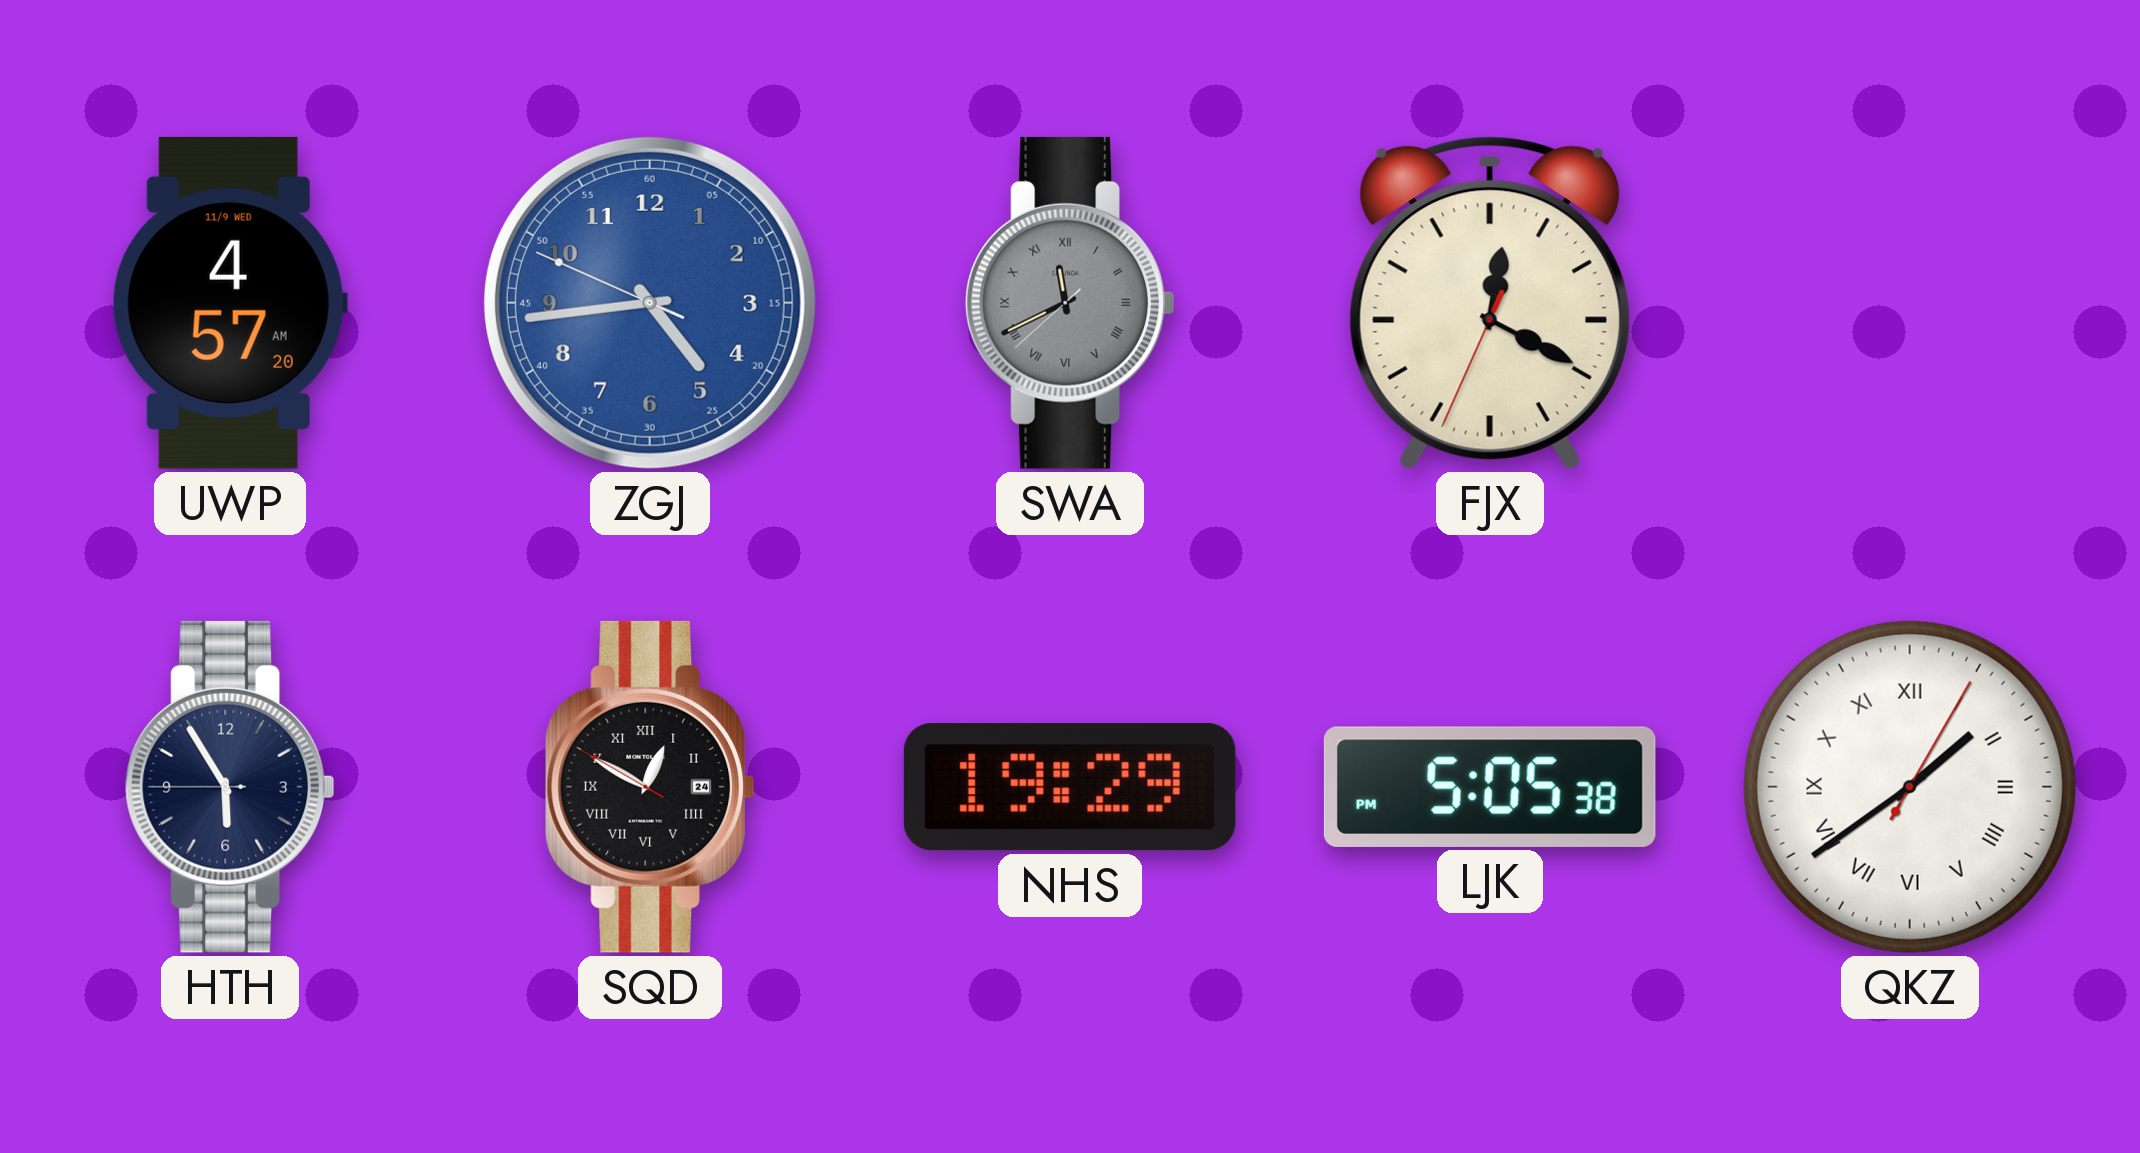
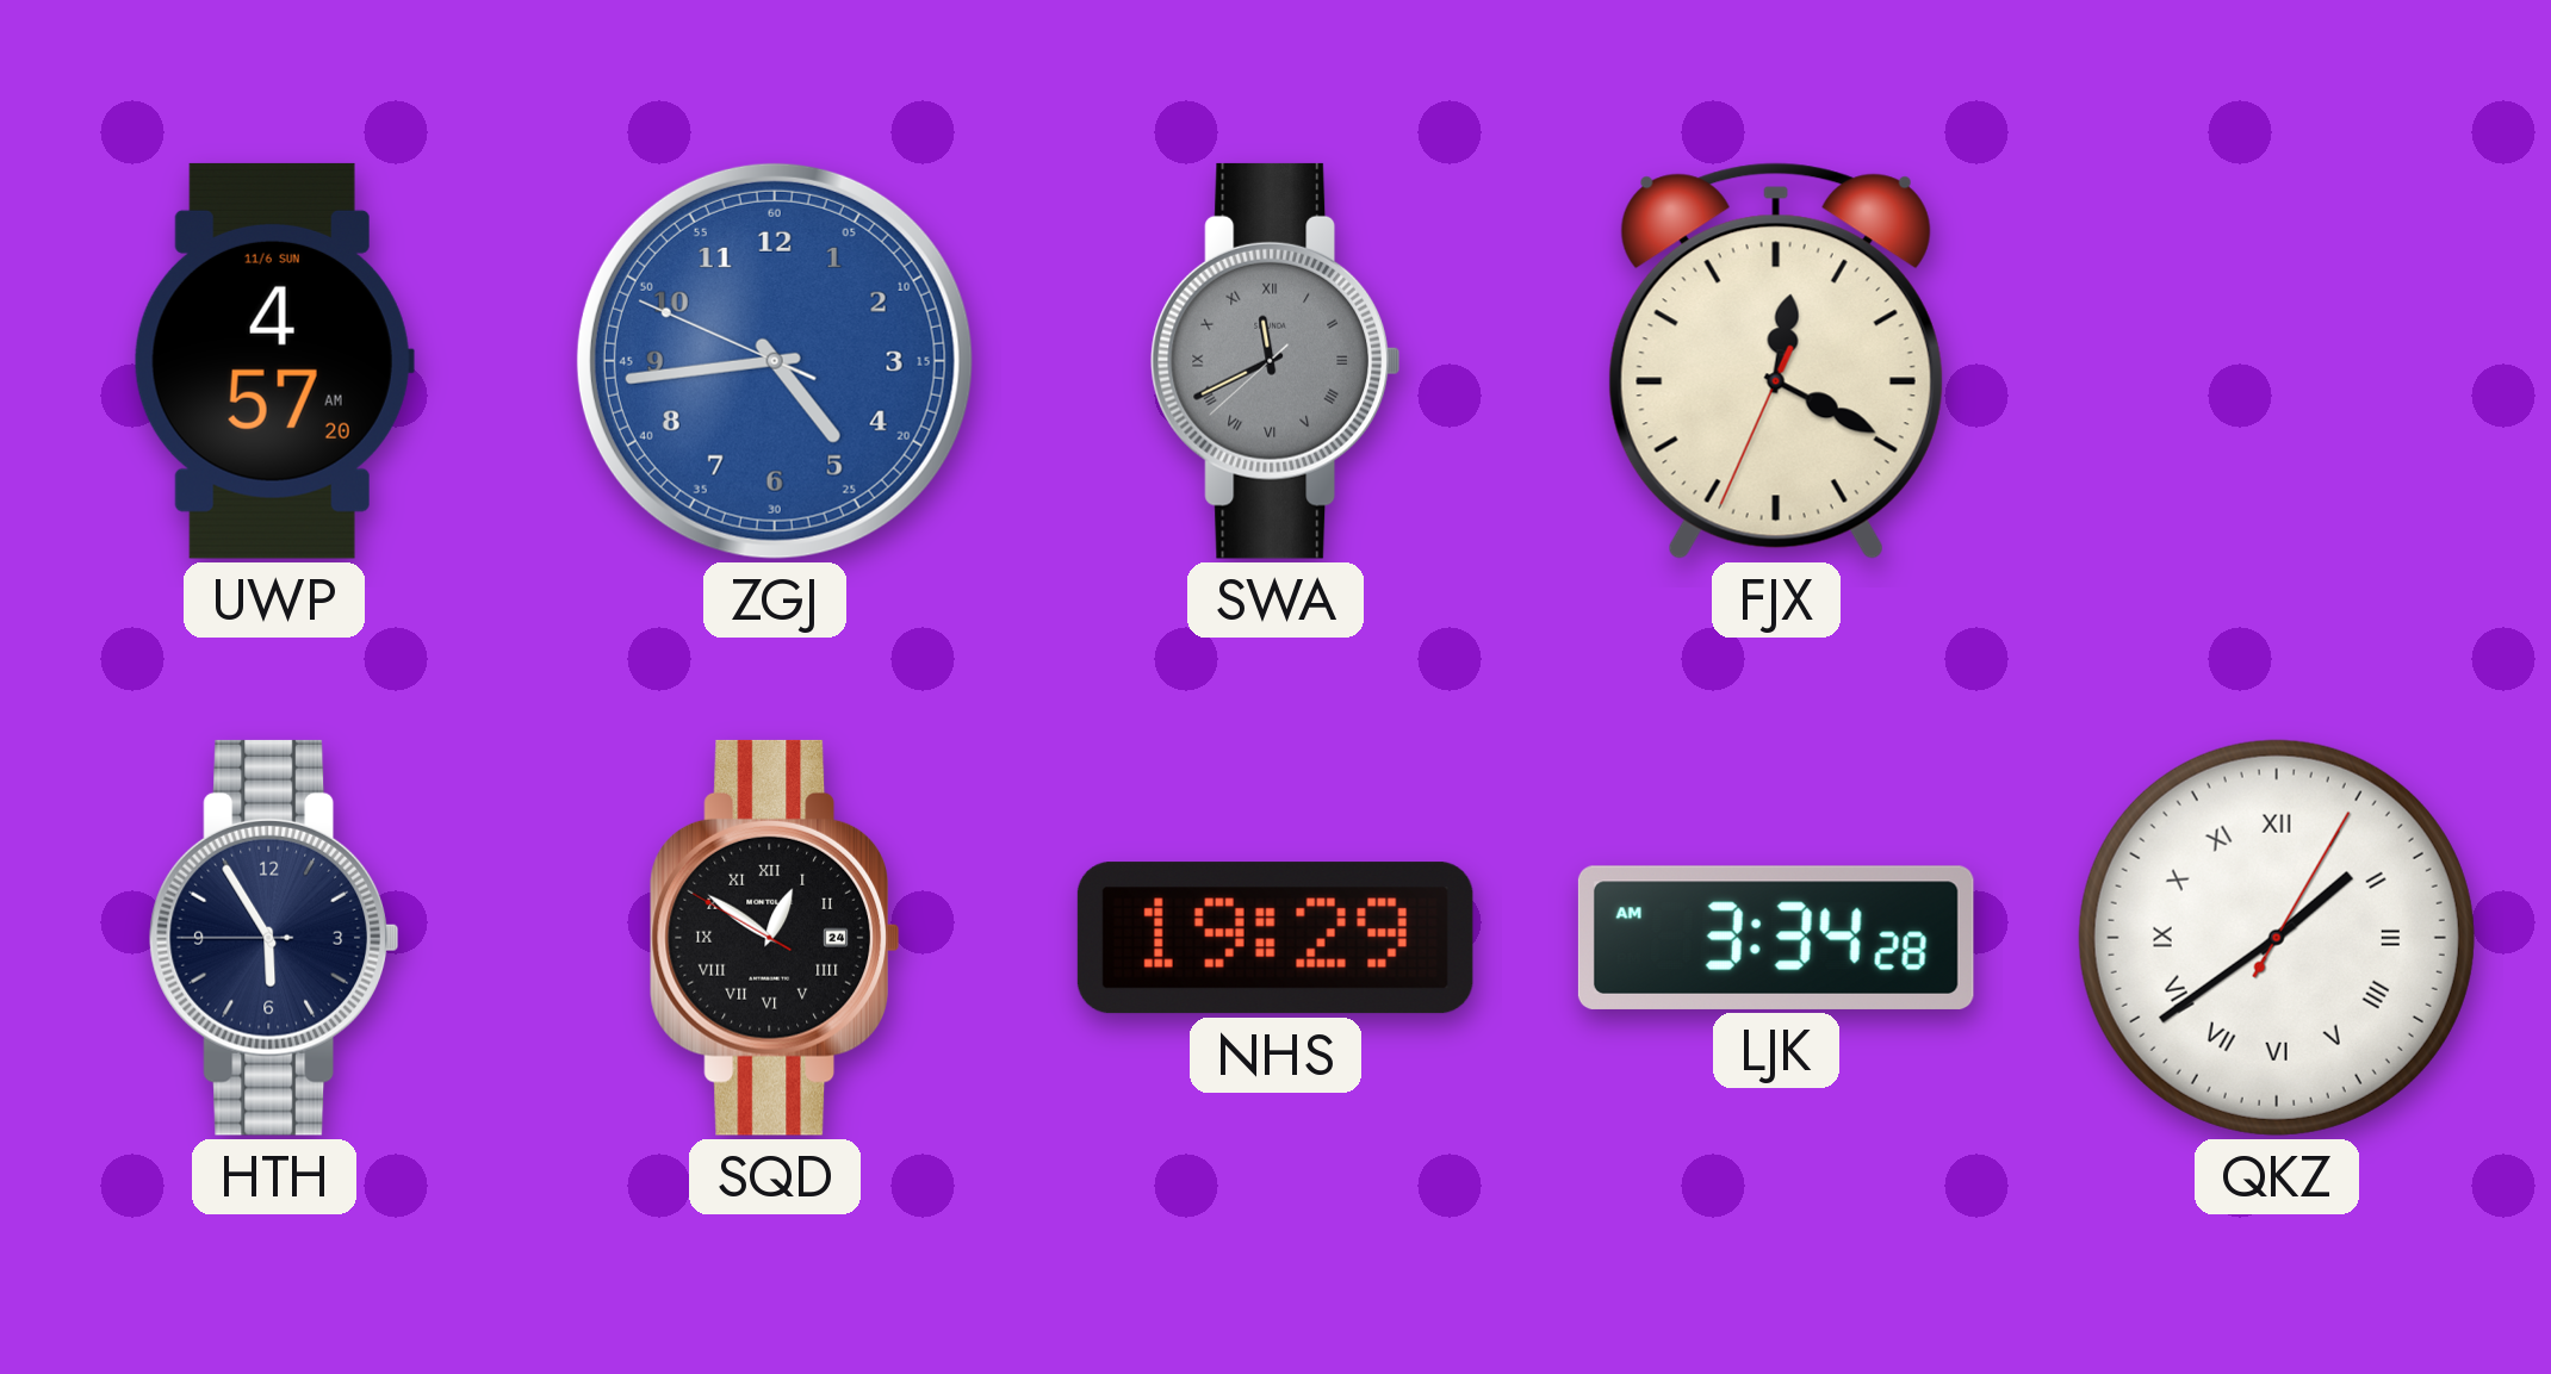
UWP date: 11/9 WED -> 11/6 SUN
SQD: 12:49 -> 12:50
LJK: 5:05 -> 3:34
